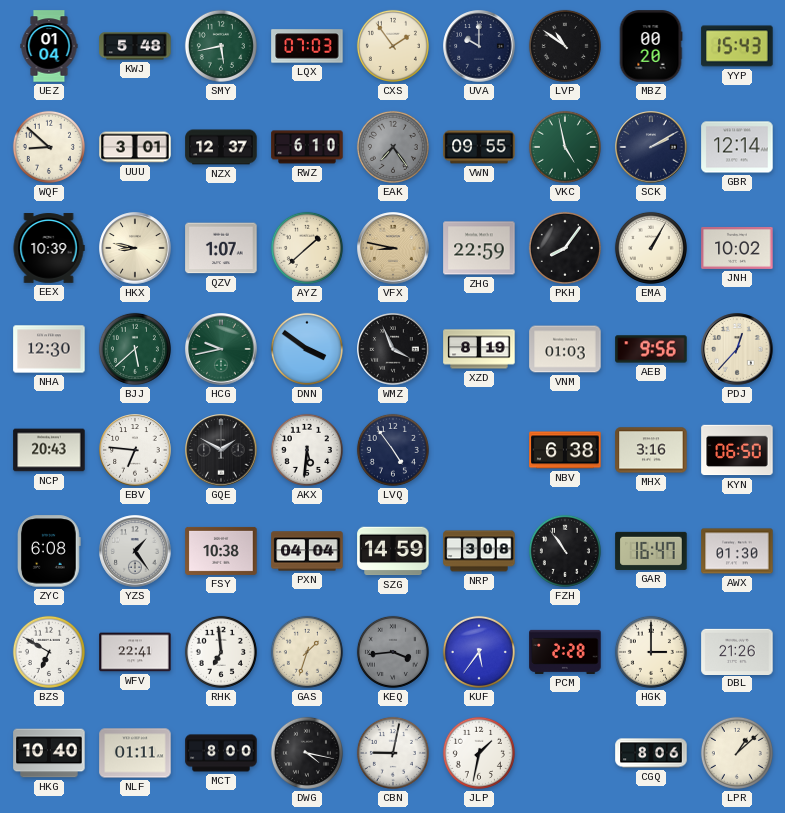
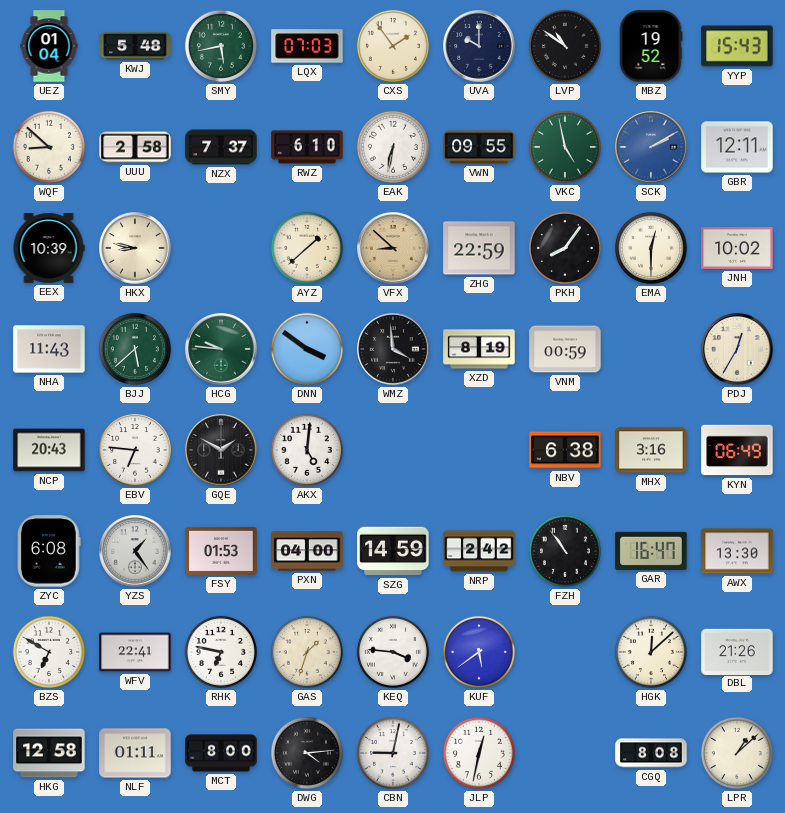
MBZ: 00:20 -> 19:52
UUU: 3:01 -> 2:58
NZX: 12:37 -> 7:37
EAK: 7:24 -> 6:32
EAK dial: grey -> white
SCK dial: navy -> blue
GBR: 12:14 -> 12:11
QZV: 1:07 -> none
VFX: 8:47 -> 8:52
EMA: 1:05 -> 12:30
NHA: 12:30 -> 11:43
HCG: 9:43 -> 9:46
WMZ: 3:56 -> 3:59
VNM: 01:03 -> 00:59
AEB: 9:56 -> none
PDJ: 12:37 -> 12:35
AKX: 5:31 -> 5:01
LVQ: 4:54 -> none
KYN: 06:50 -> 06:49
FSY: 10:38 -> 01:53
PXN: 04:04 -> 04:00
NRP: 3:08 -> 2:42
AWX: 01:30 -> 13:30
RHK: 6:59 -> 6:47
KEQ: 3:44 -> 3:46
KEQ dial: grey -> white
KUF: 5:36 -> 5:39
PCM: 2:28 -> none
HGK: 3:00 -> 12:08
HKG: 10:40 -> 12:58
DWG: 4:17 -> 4:14
JLP: 1:32 -> 12:32
CGQ: 8:06 -> 8:08
